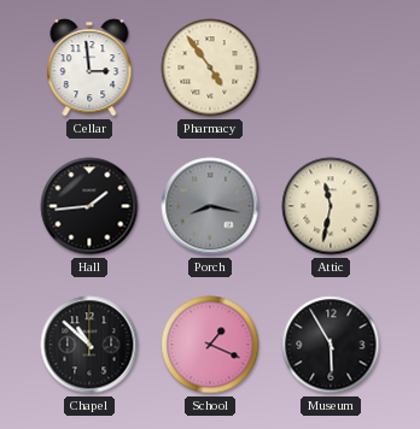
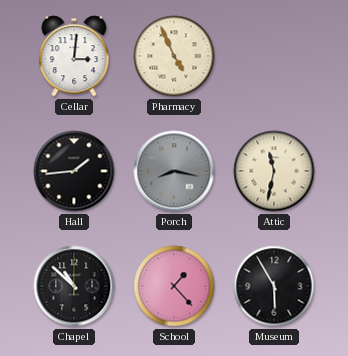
Cellar: 2:59 -> 3:01
Pharmacy: 4:54 -> 4:56
School: 1:19 -> 1:23
